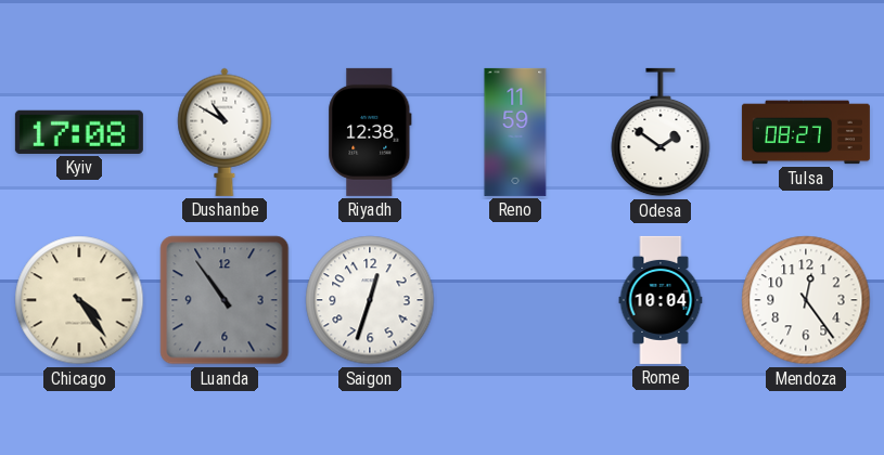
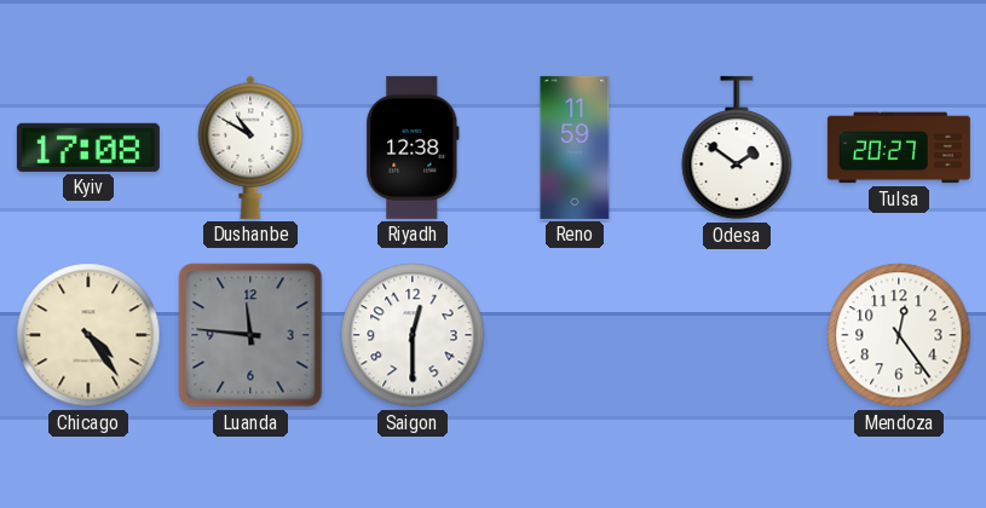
Tulsa: 08:27 -> 20:27
Luanda: 10:54 -> 11:46
Saigon: 12:33 -> 12:30
Rome: 10:04 -> none
